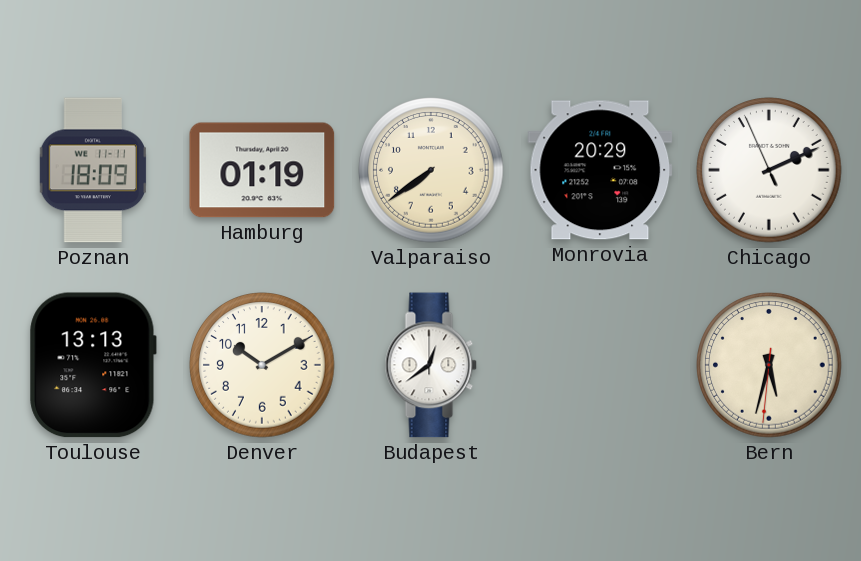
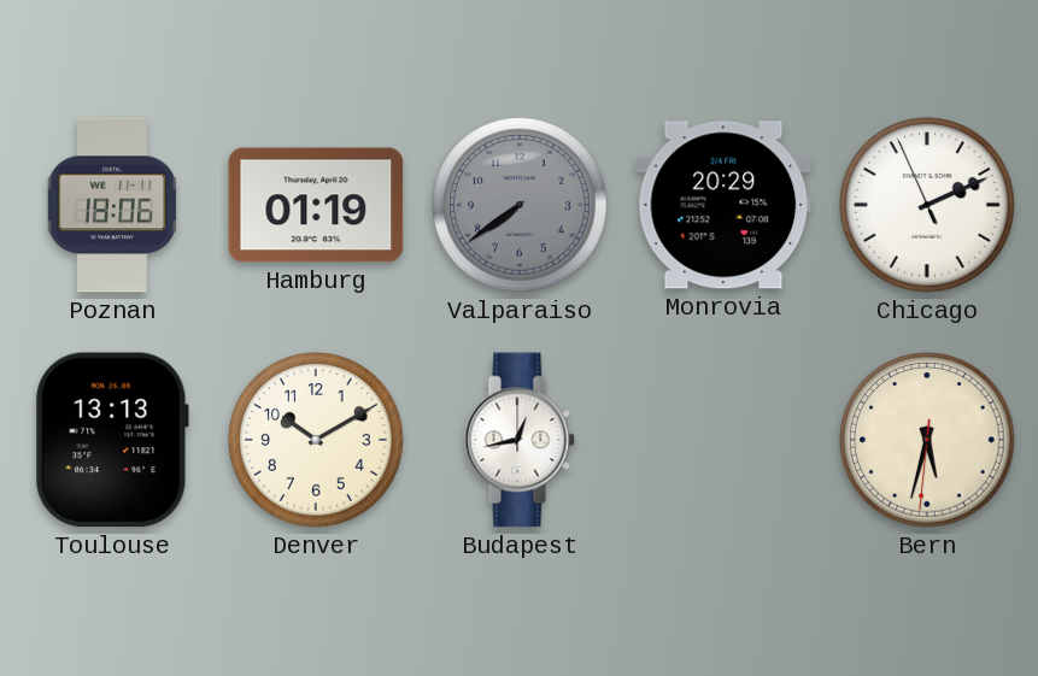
Poznan: 18:09 -> 18:06
Valparaiso dial: cream -> grey
Budapest: 12:39 -> 12:43
